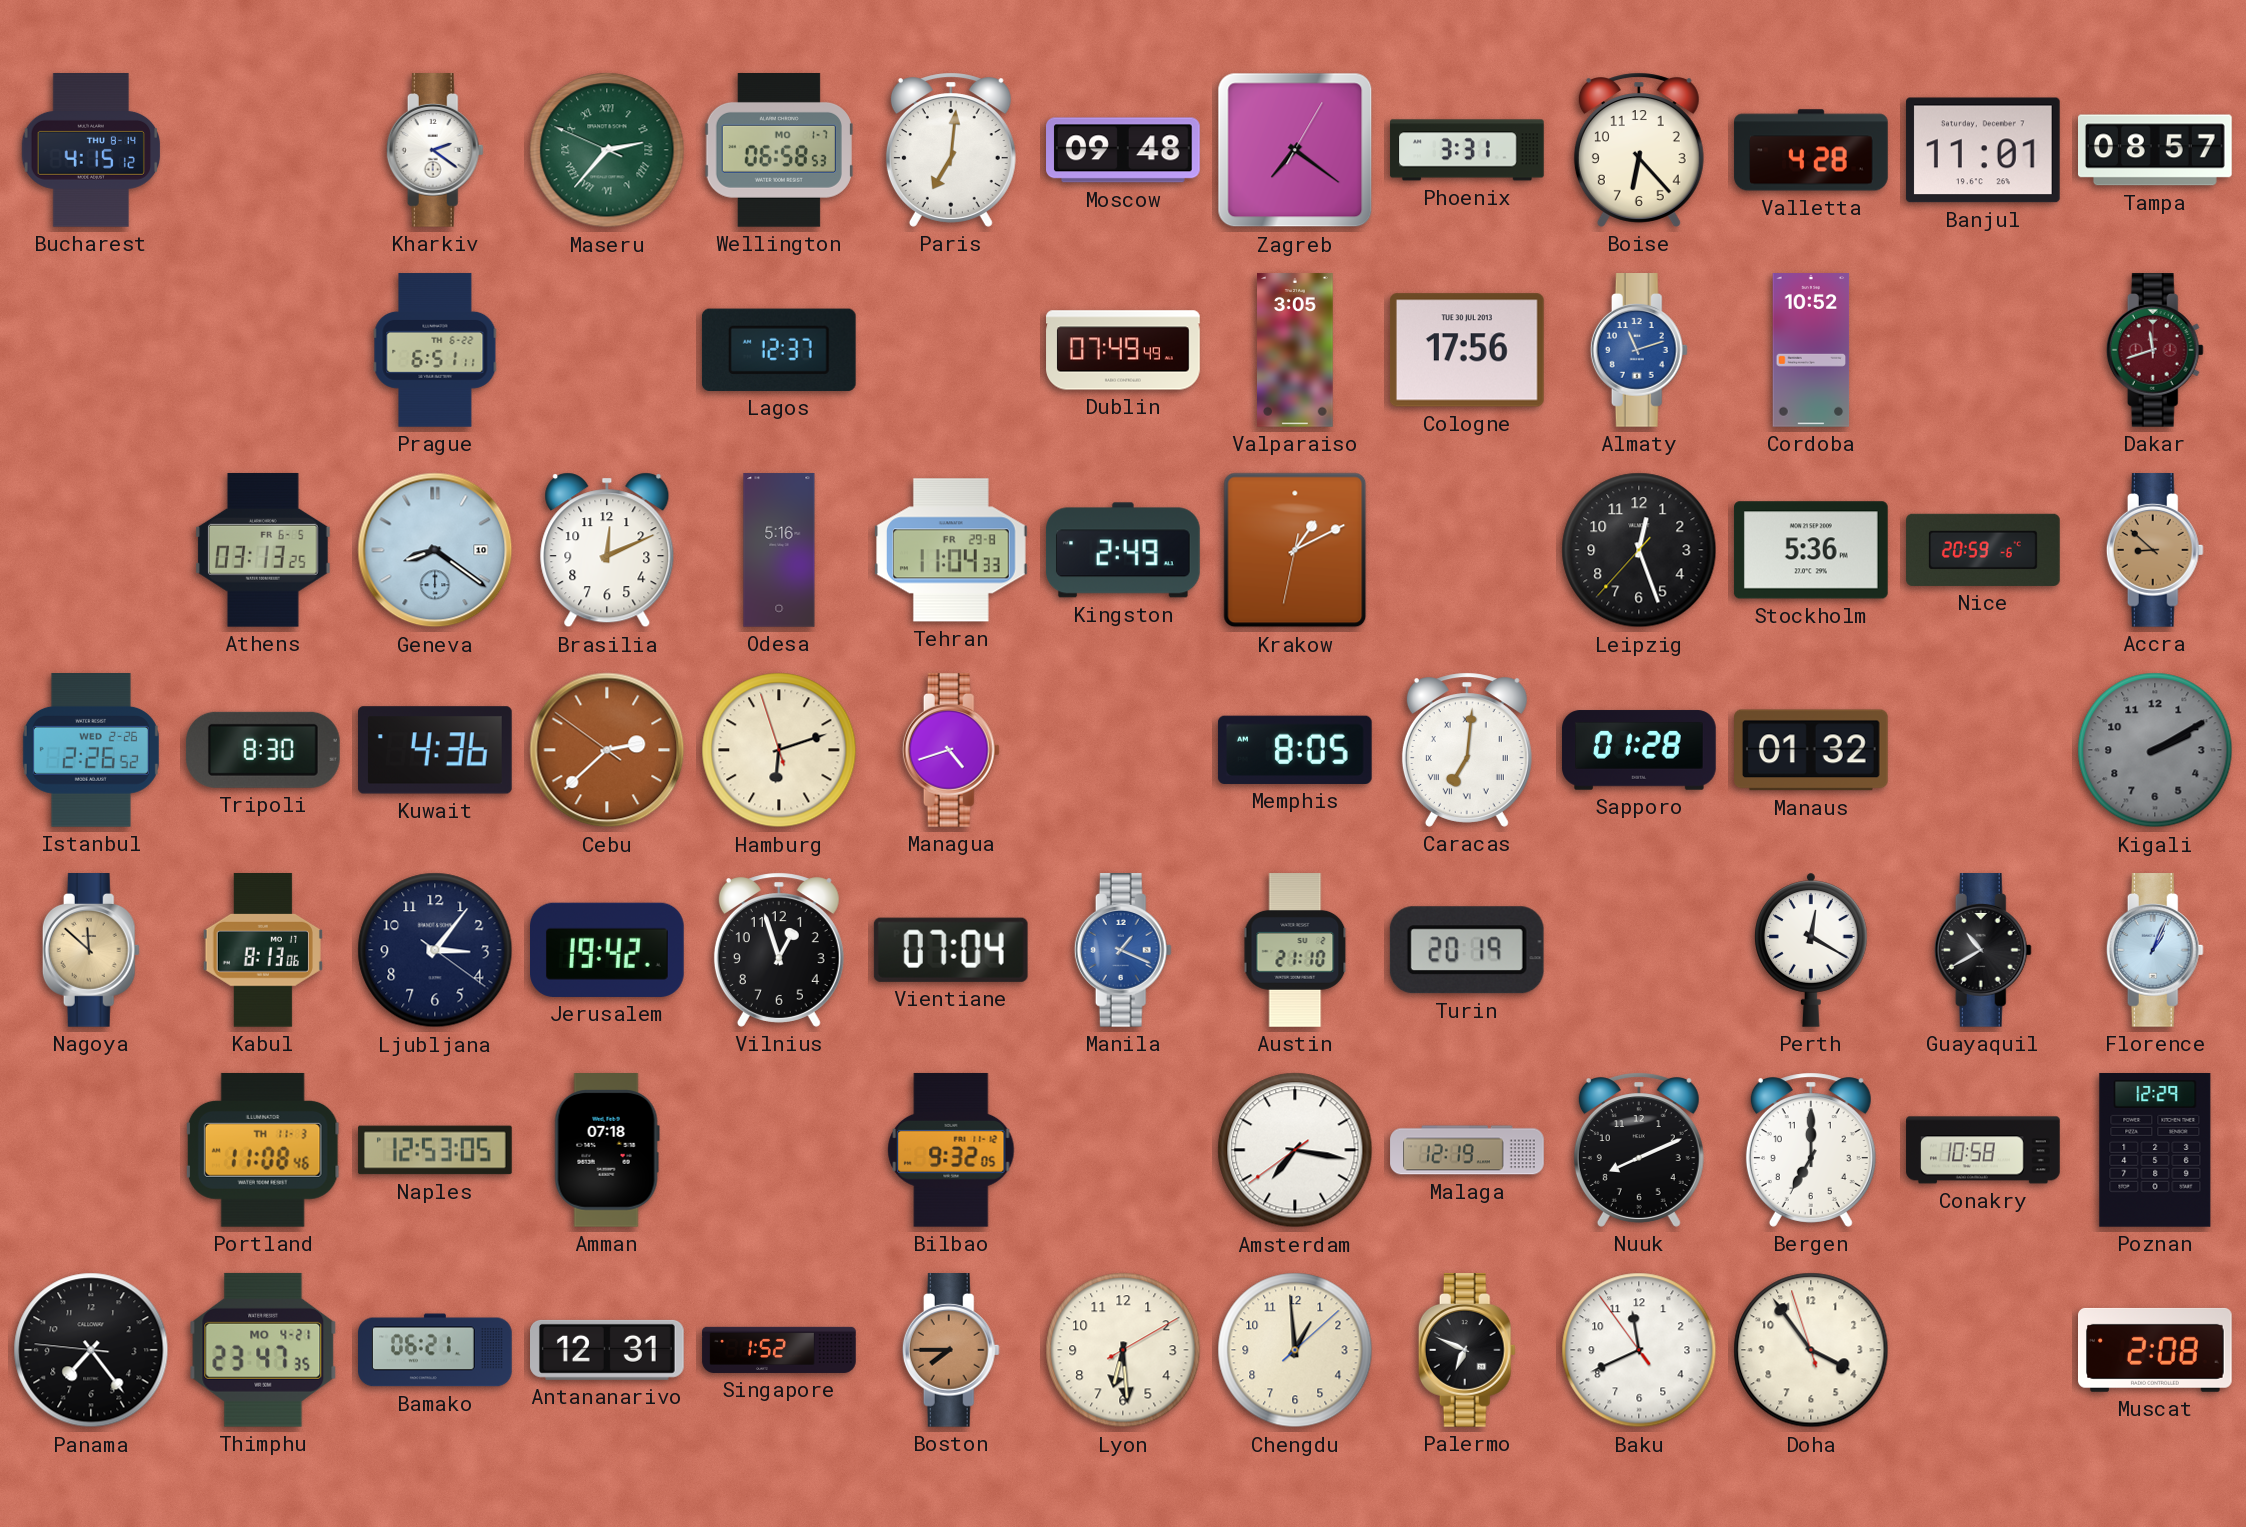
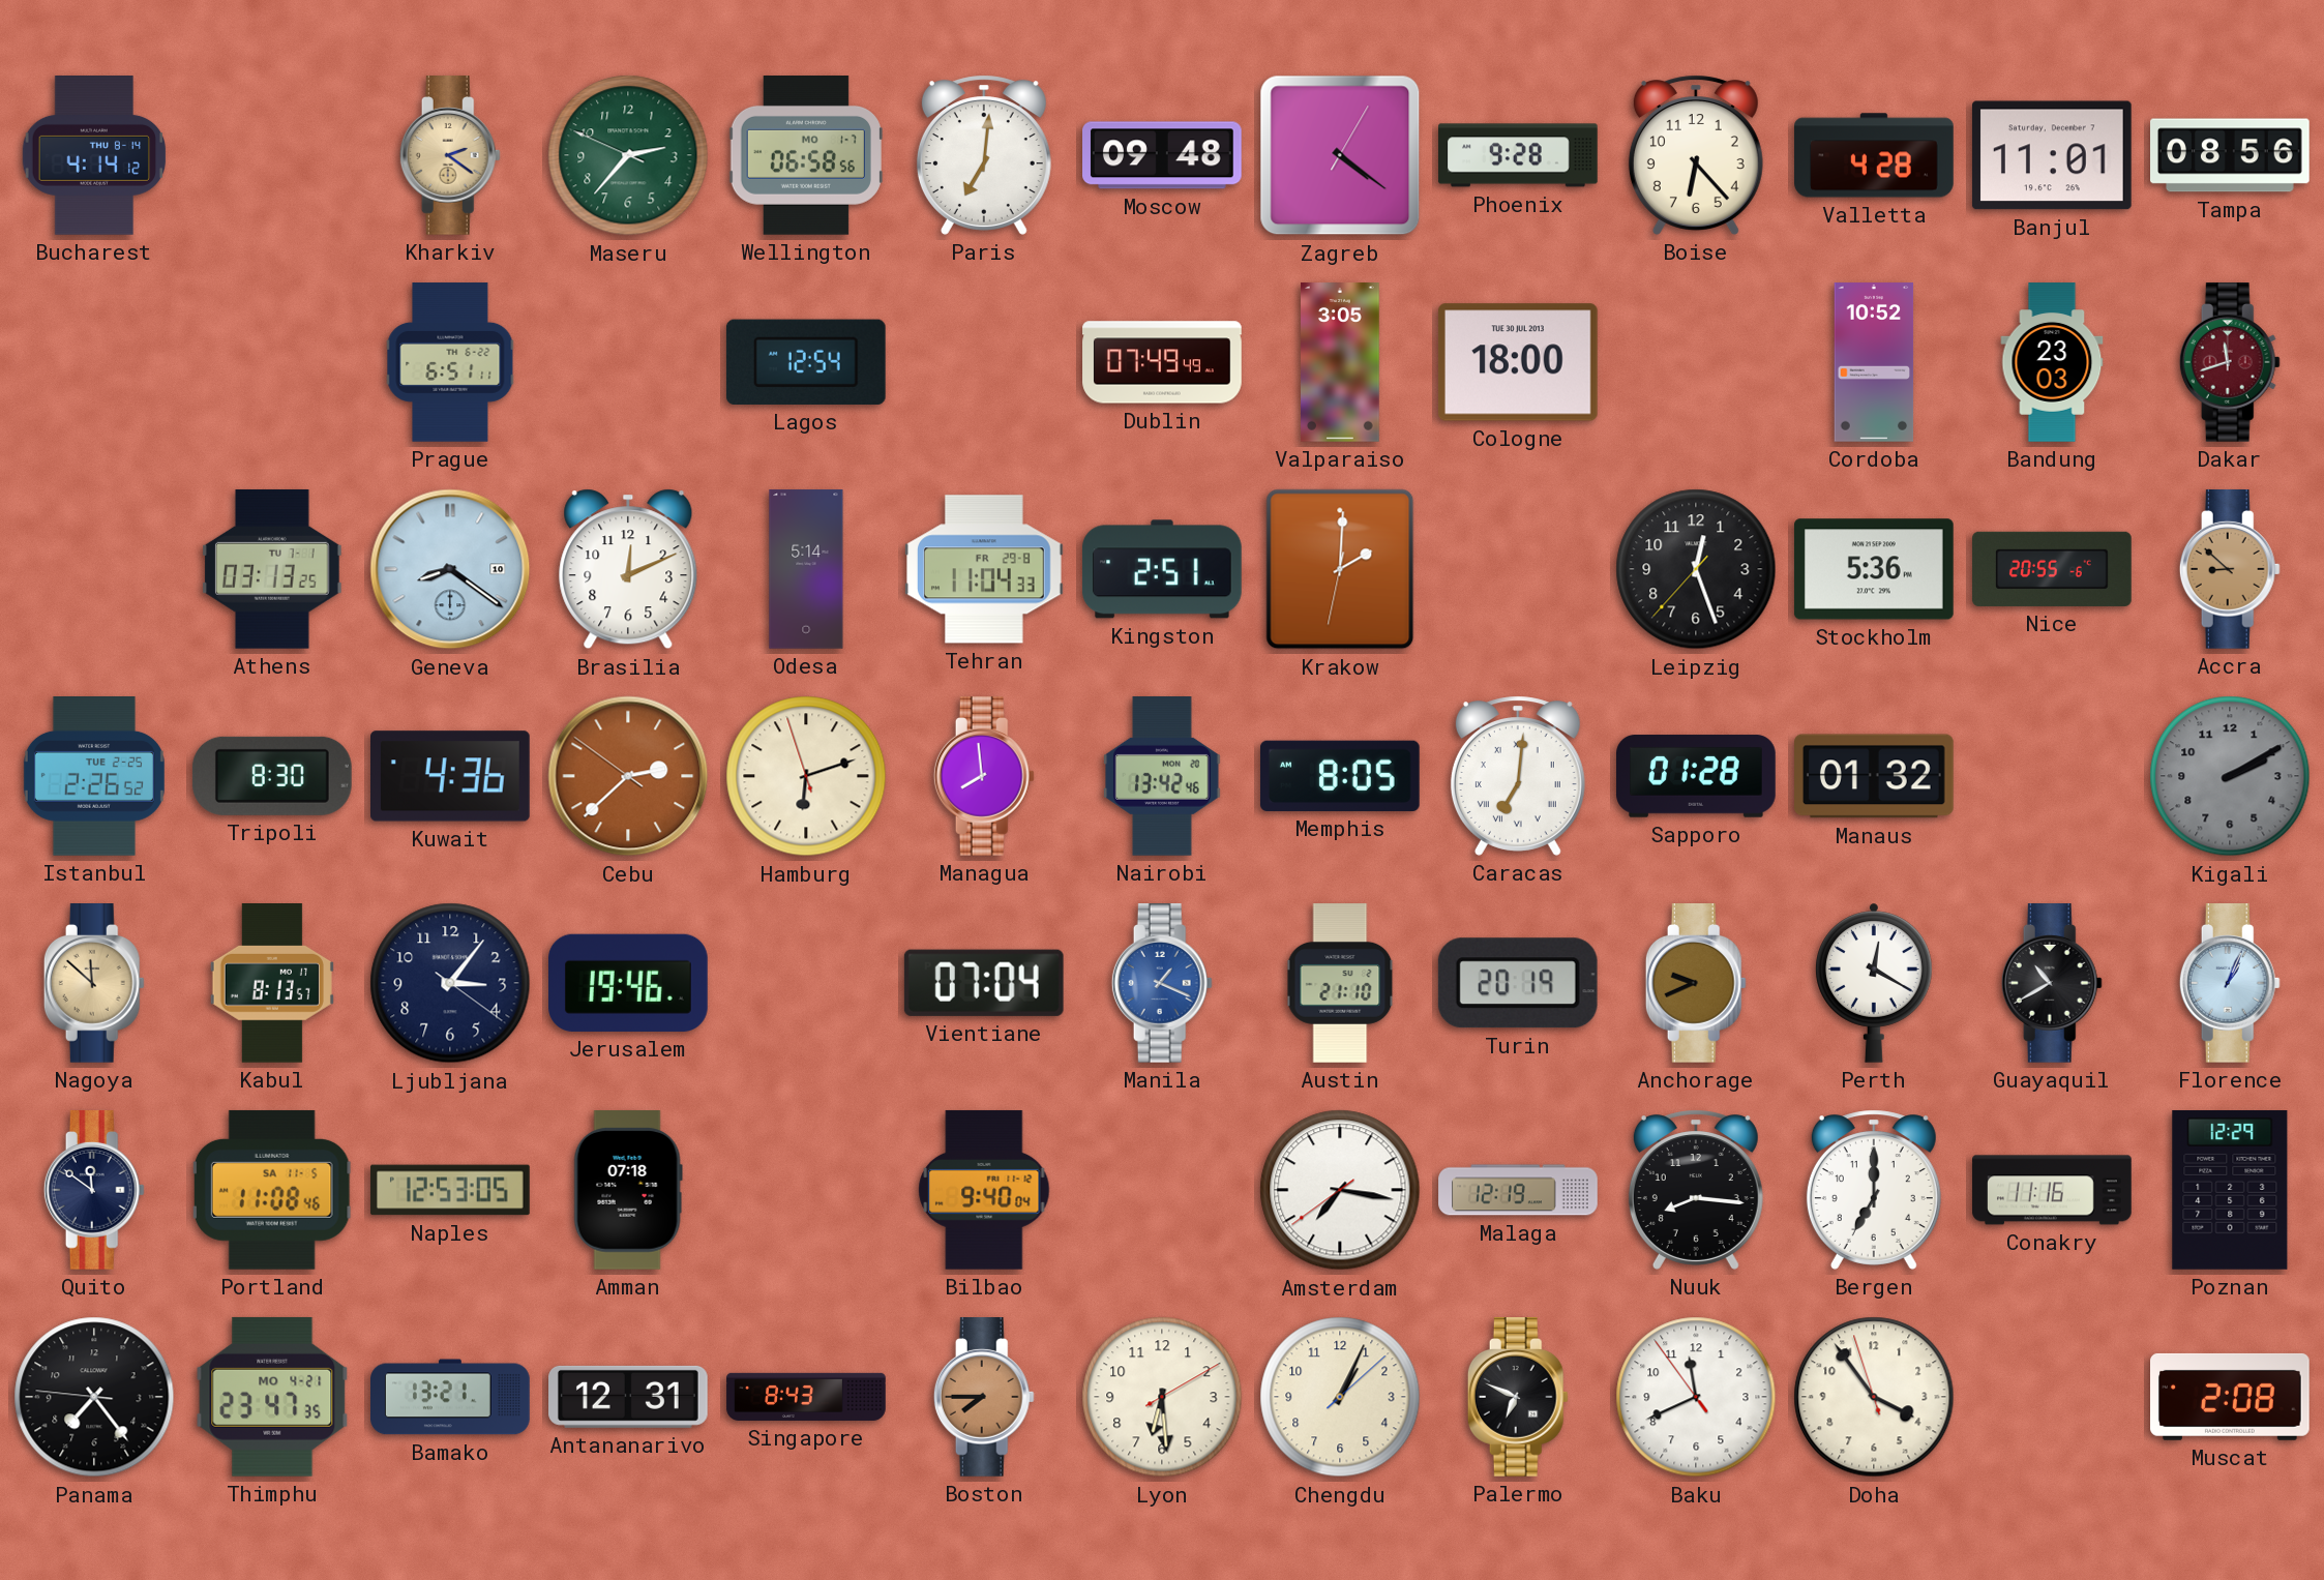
Bucharest: 4:15 -> 4:14
Kharkiv dial: white -> champagne
Maseru numerals: Roman -> Arabic
Wellington: 06:58:53 -> 06:58:56
Zagreb: 7:21 -> 4:21
Phoenix: 3:31 -> 9:28
Tampa: 08:57 -> 08:56
Lagos: 12:37 -> 12:54
Cologne: 17:56 -> 18:00
Almaty: 11:12 -> none
Bandung: none -> 23:03
Athens date: FR 6-5 -> TU 7-1
Odesa: 5:16 -> 5:14
Kingston: 2:49 -> 2:51
Krakow: 1:10 -> 2:00
Nice: 20:59 -> 20:55
Istanbul date: WED 2-26 -> TUE 2-25
Managua: 4:42 -> 7:59
Nairobi: none -> 13:42
Kabul: 8:13:06 -> 8:13:57
Jerusalem: 19:42 -> 19:46
Vilnius: 12:57 -> none
Anchorage: none -> 9:41
Quito: none -> 11:51
Portland date: TH 11-3 -> SA 11-5
Bilbao: 9:32 -> 9:40
Nuuk: 8:11 -> 8:16
Conakry: 10:58 -> 11:16
Bamako: 06:21 -> 13:21
Singapore: 1:52 -> 8:43
Chengdu: 12:59 -> 1:04
